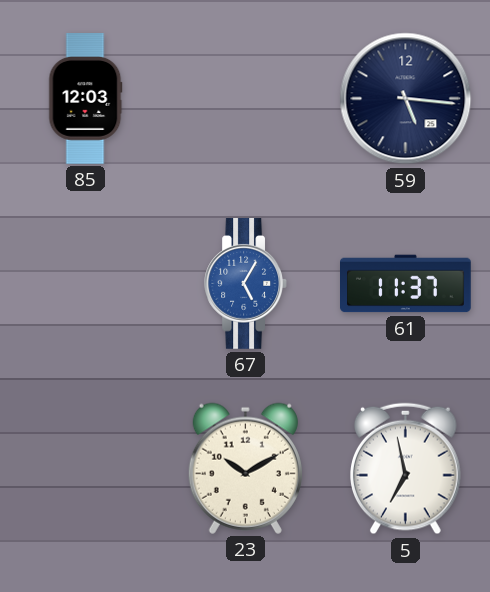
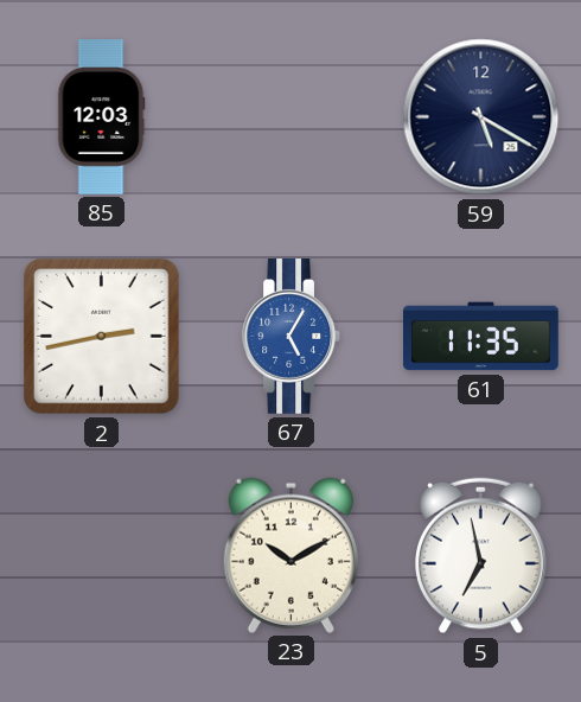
59: 5:16 -> 5:20
2: none -> 2:43
61: 11:37 -> 11:35
